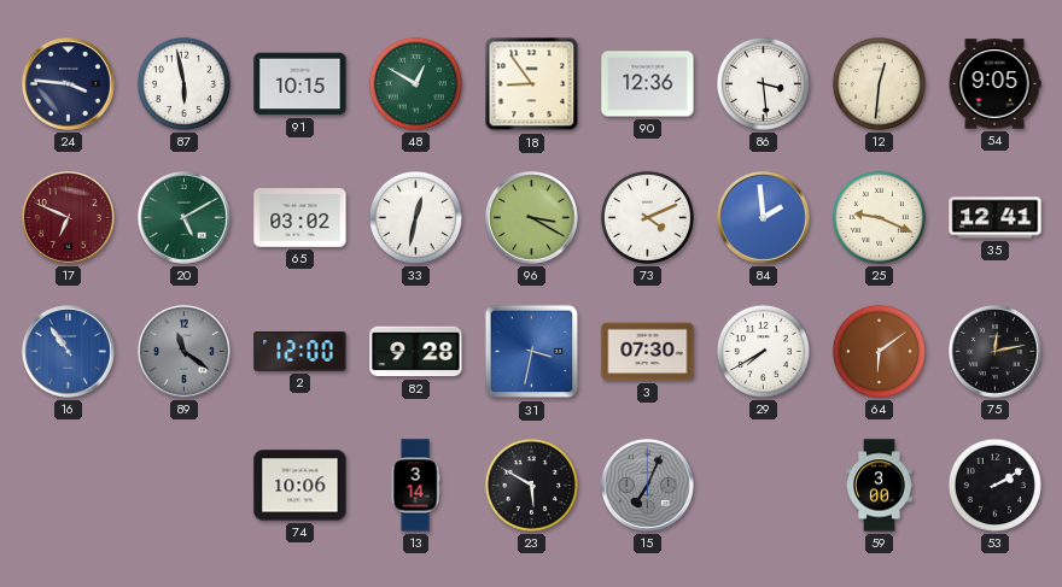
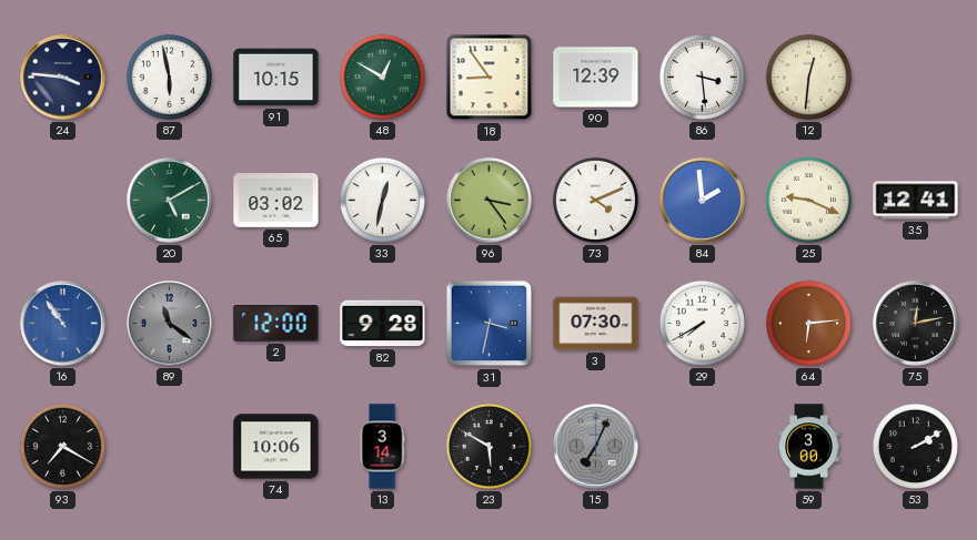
90: 12:36 -> 12:39
54: 9:05 -> none
17: 6:49 -> none
96: 3:20 -> 3:24
64: 6:09 -> 6:14
93: none -> 7:20
